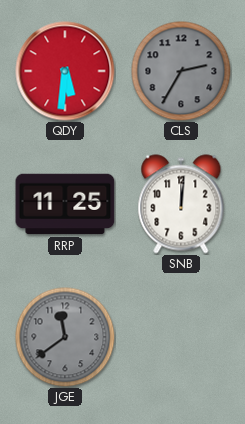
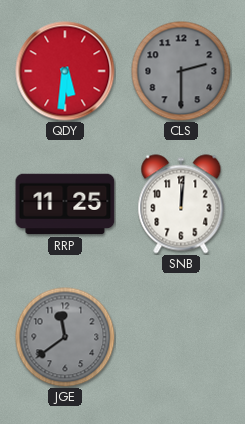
CLS: 2:35 -> 2:30
